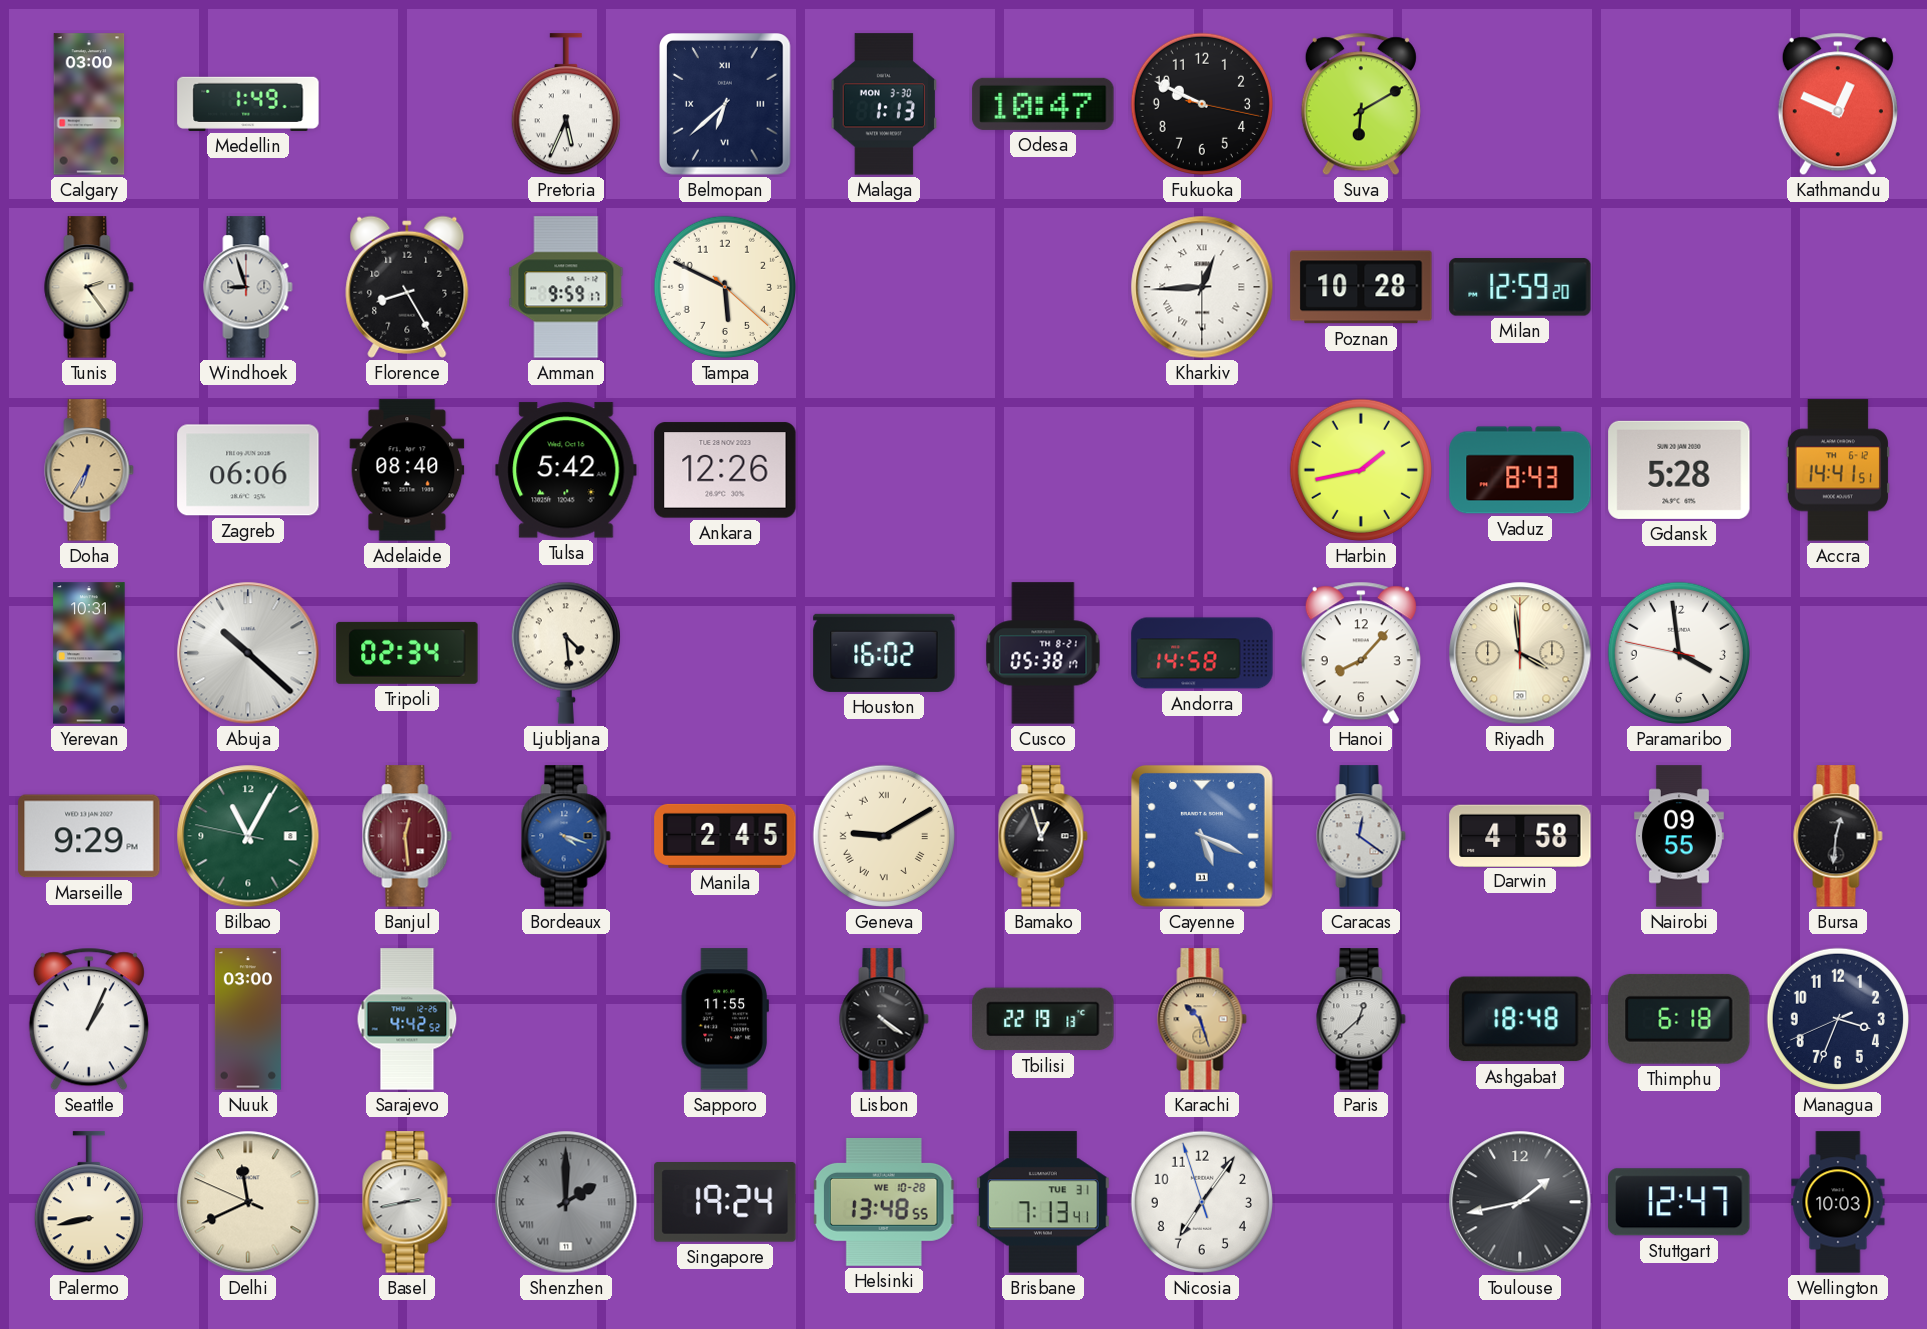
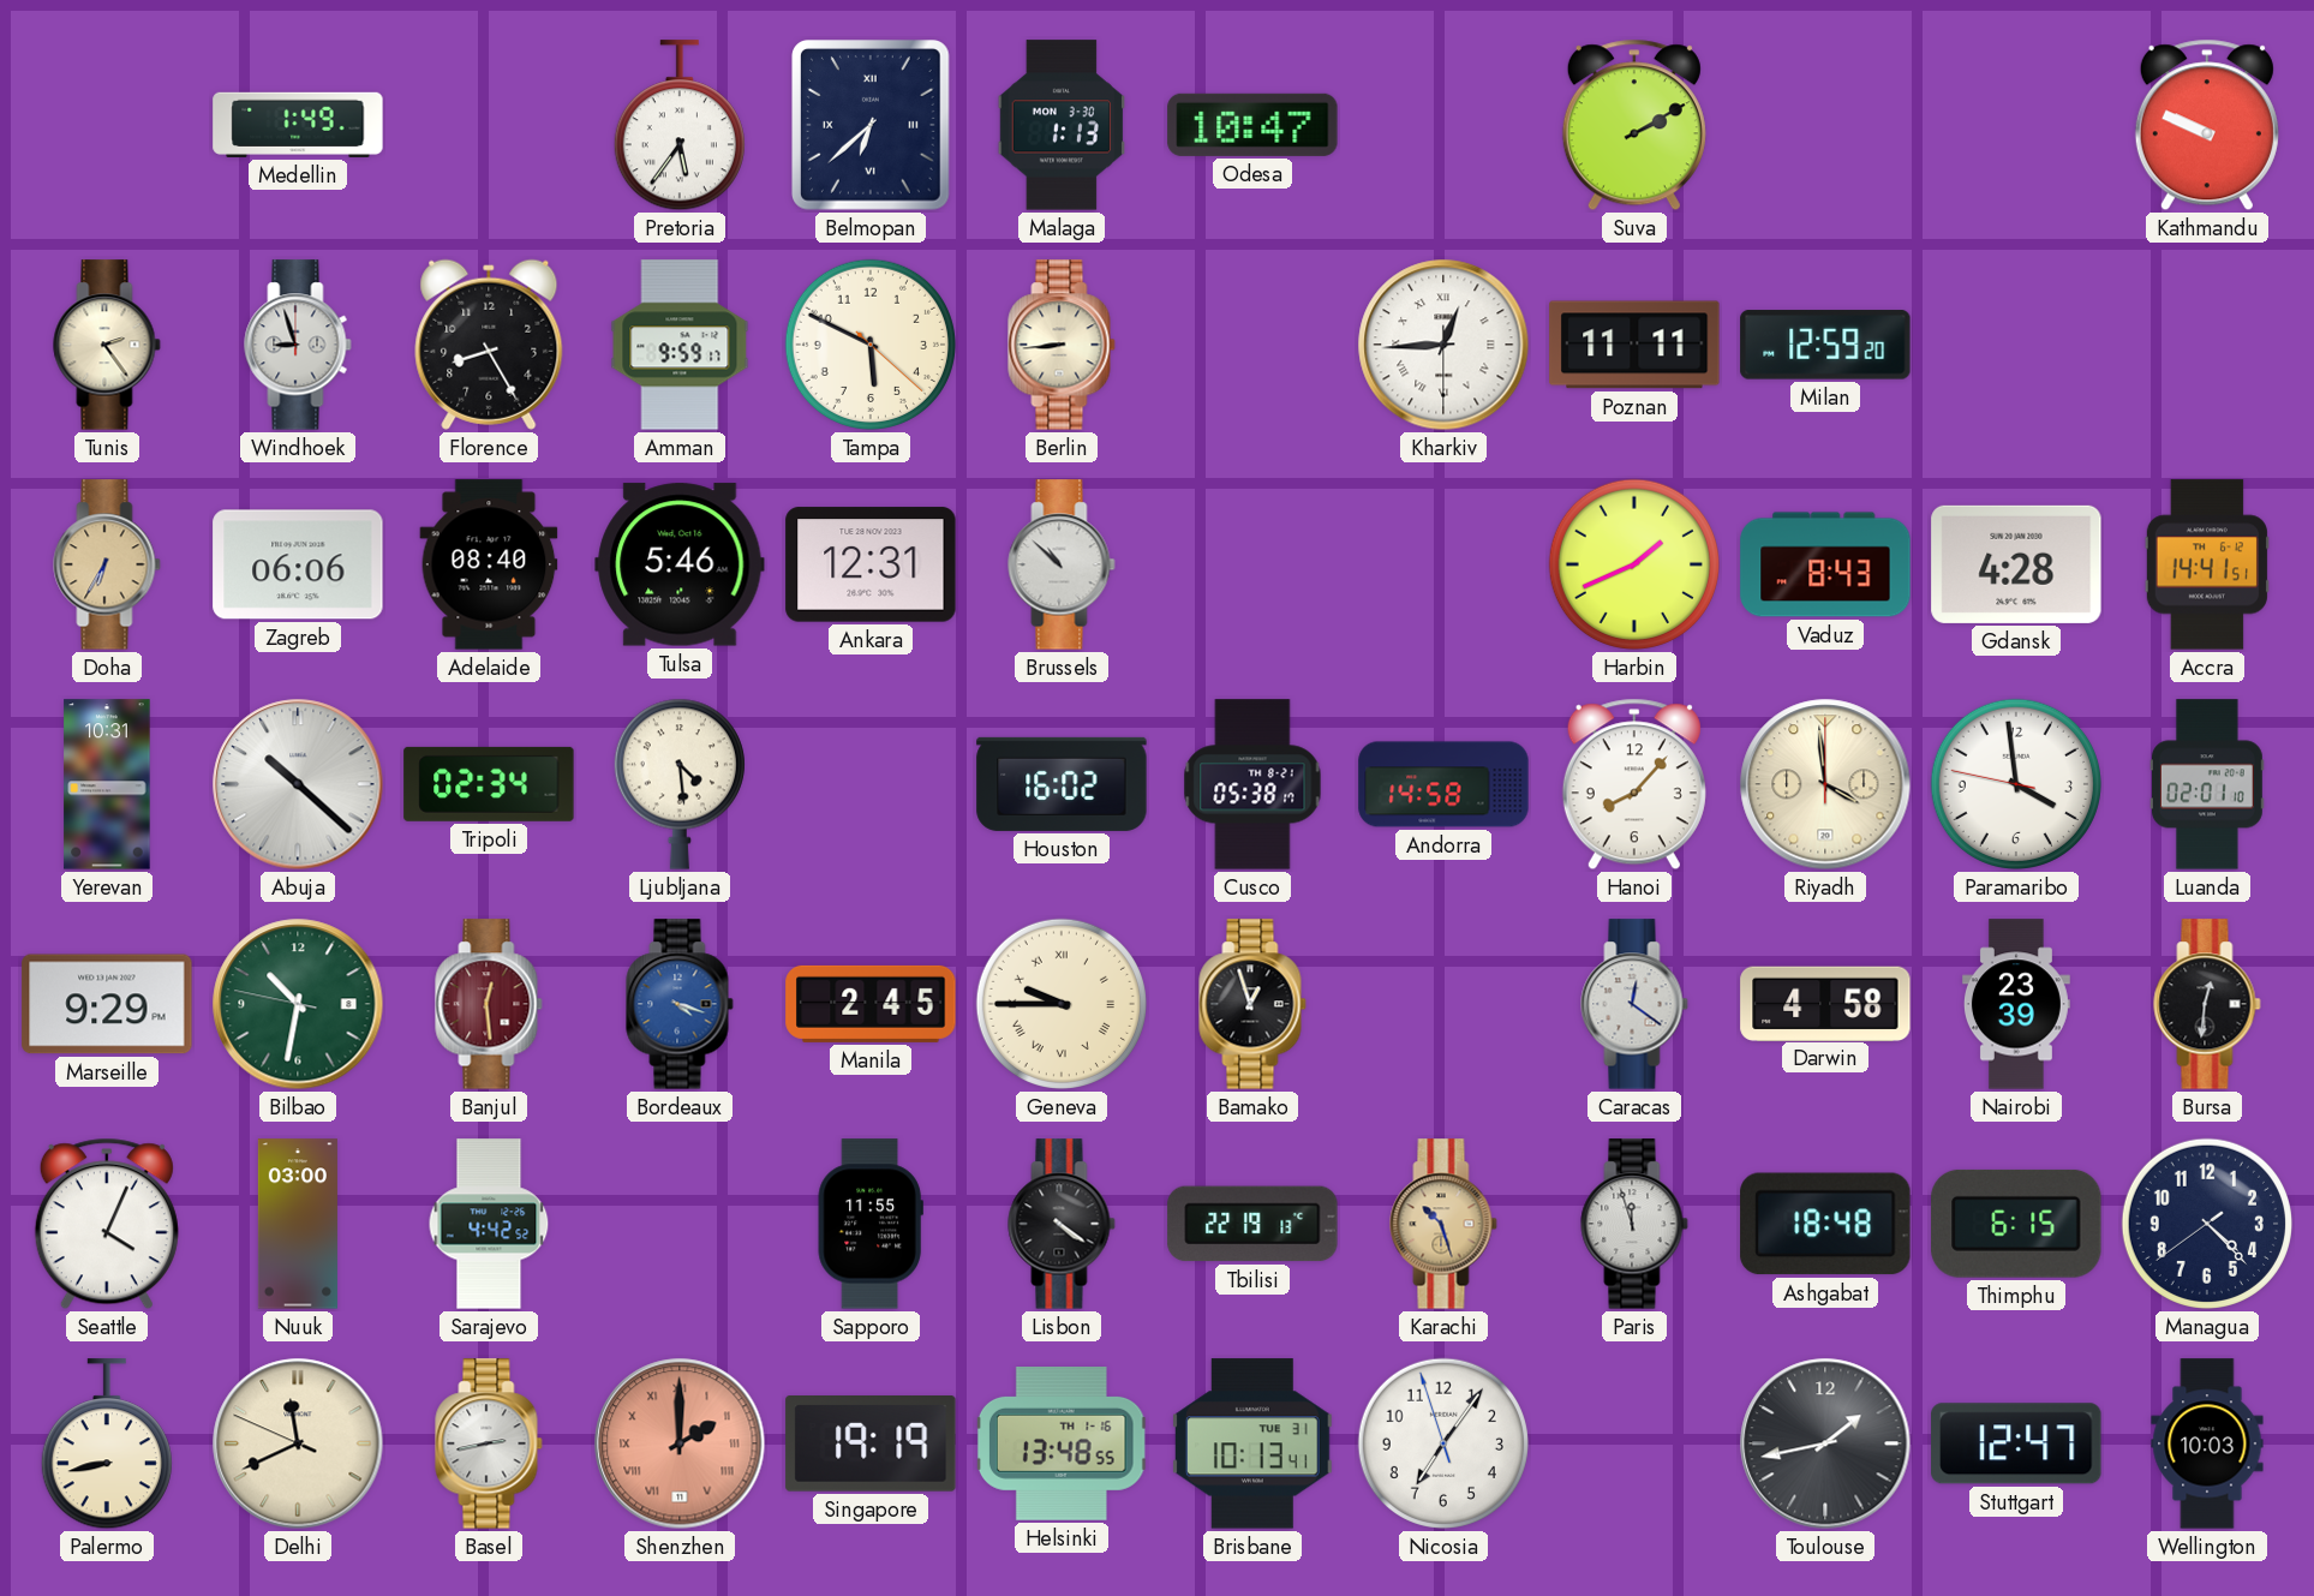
Calgary: 03:00 -> none
Pretoria: 5:34 -> 5:36
Fukuoka: 9:49 -> none
Suva: 6:10 -> 2:10
Kathmandu: 12:49 -> 9:49
Berlin: none -> 8:44
Poznan: 10:28 -> 11:11
Tulsa: 5:42 -> 5:46
Ankara: 12:26 -> 12:31
Brussels: none -> 10:52
Harbin: 1:43 -> 1:41
Gdansk: 5:28 -> 4:28
Luanda: none -> 02:01
Bilbao: 11:04 -> 10:31
Geneva: 9:10 -> 9:45
Cayenne: 5:19 -> none
Nairobi: 09:55 -> 23:39
Seattle: 1:04 -> 4:04
Paris: 12:38 -> 11:57
Thimphu: 6:18 -> 6:15
Managua: 3:33 -> 4:22
Shenzhen dial: grey -> salmon
Singapore: 19:24 -> 19:19
Helsinki date: WE 10-28 -> TH 1-16
Brisbane: 7:13 -> 10:13
